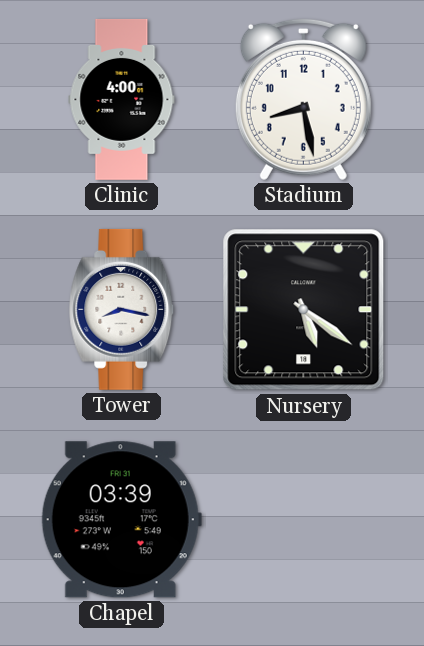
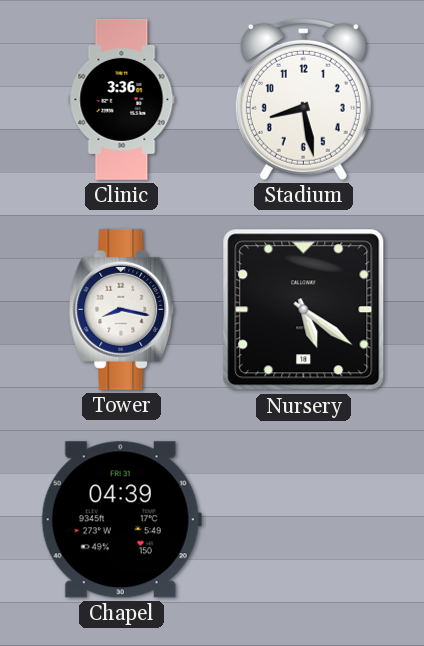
Clinic: 4:00 -> 3:36
Chapel: 03:39 -> 04:39
